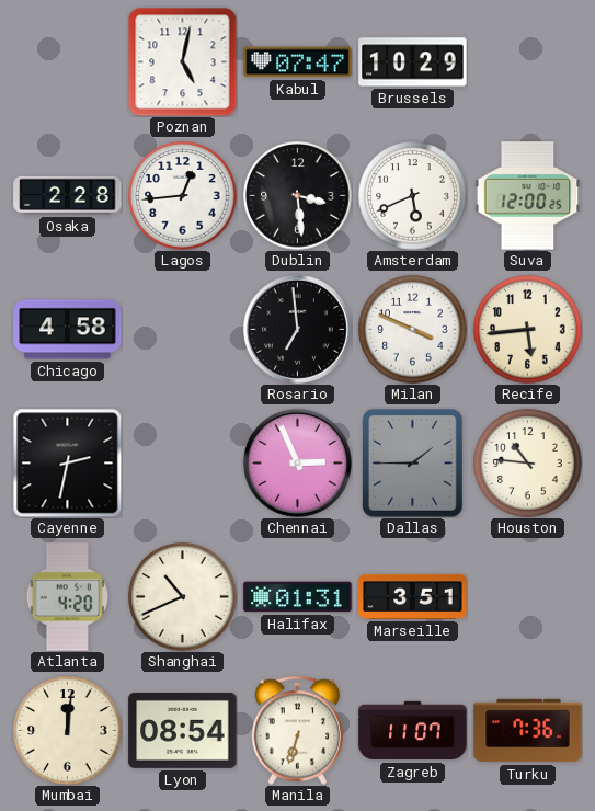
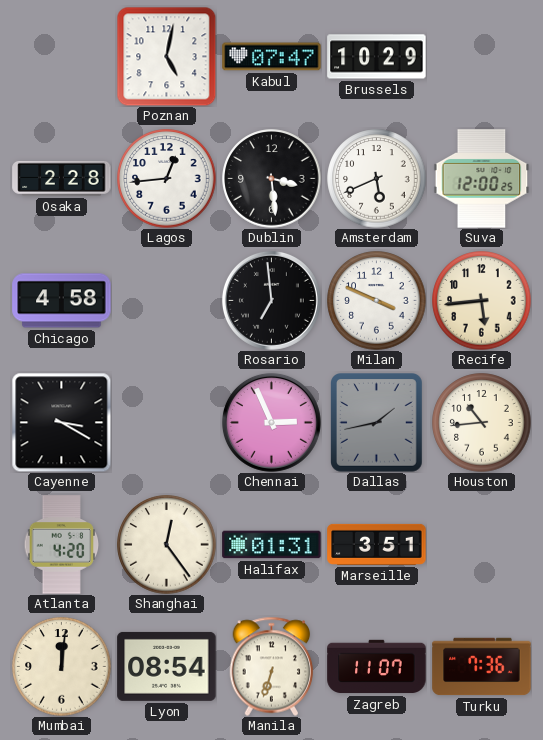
Cayenne: 2:32 -> 3:20
Dallas: 1:45 -> 1:43
Houston: 10:46 -> 10:44
Shanghai: 10:41 -> 12:24
